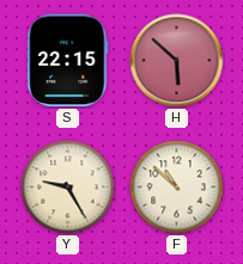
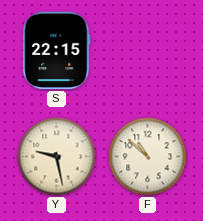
H: 5:52 -> none
Y: 9:25 -> 9:28
